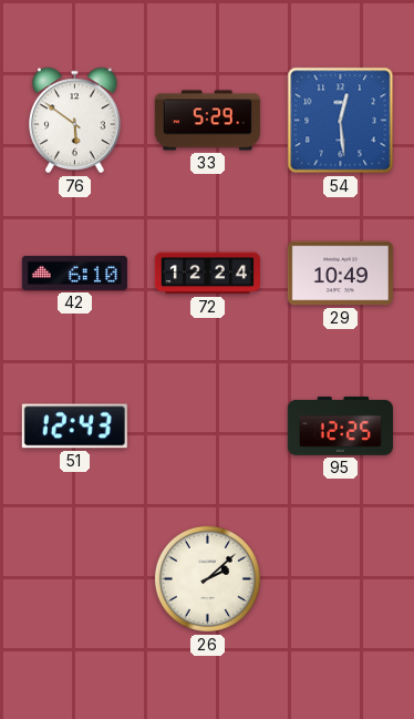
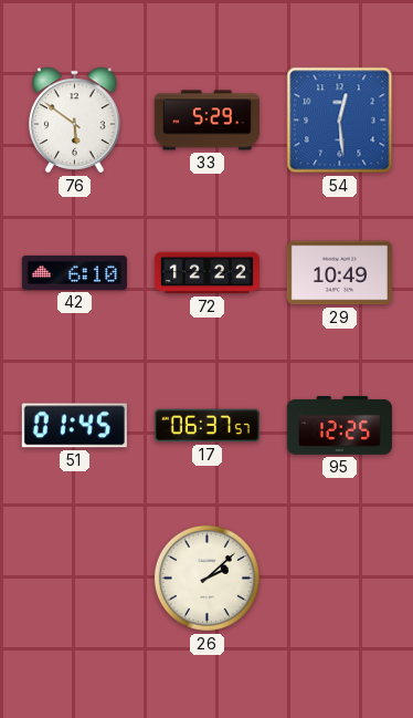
72: 12:24 -> 12:22
51: 12:43 -> 01:45
17: none -> 06:37
